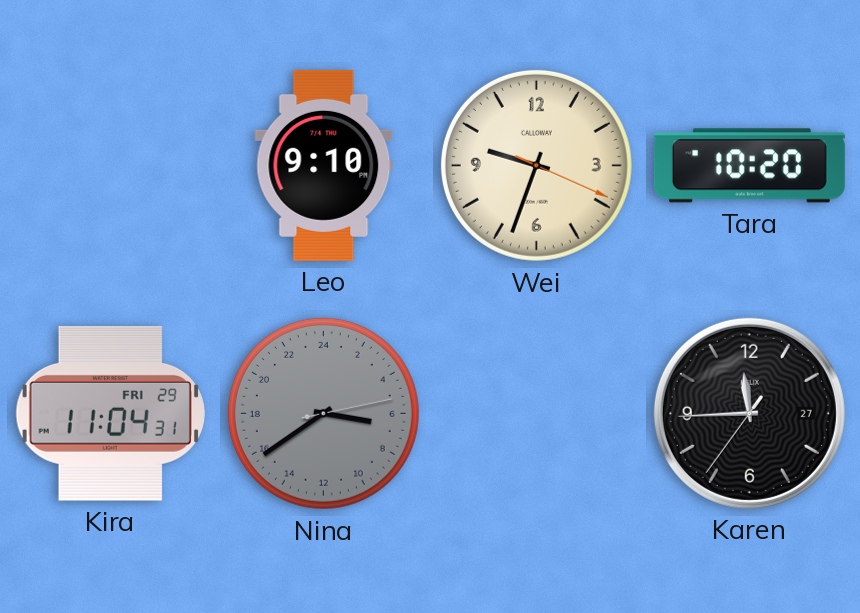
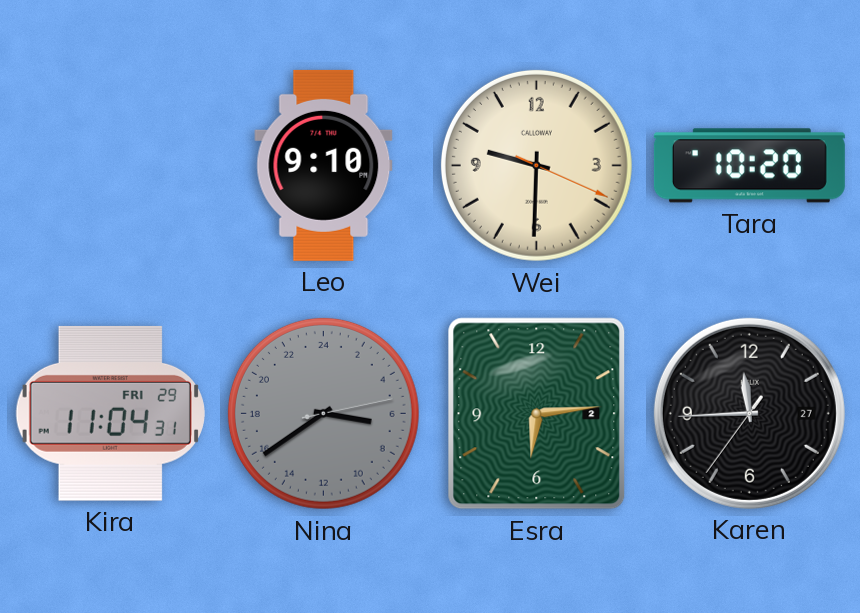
Wei: 9:33 -> 9:30
Esra: none -> 6:14
